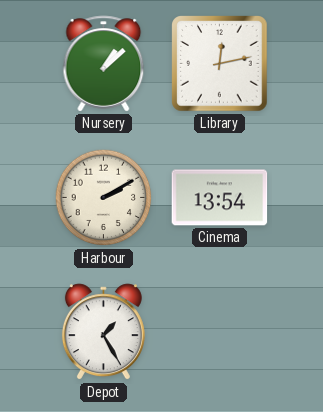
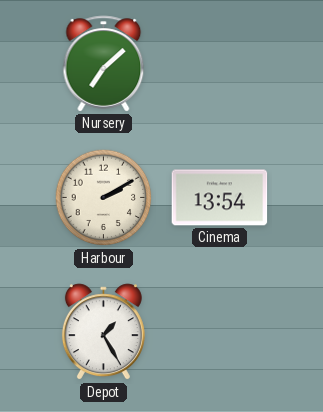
Nursery: 1:08 -> 7:08
Library: 12:13 -> none
